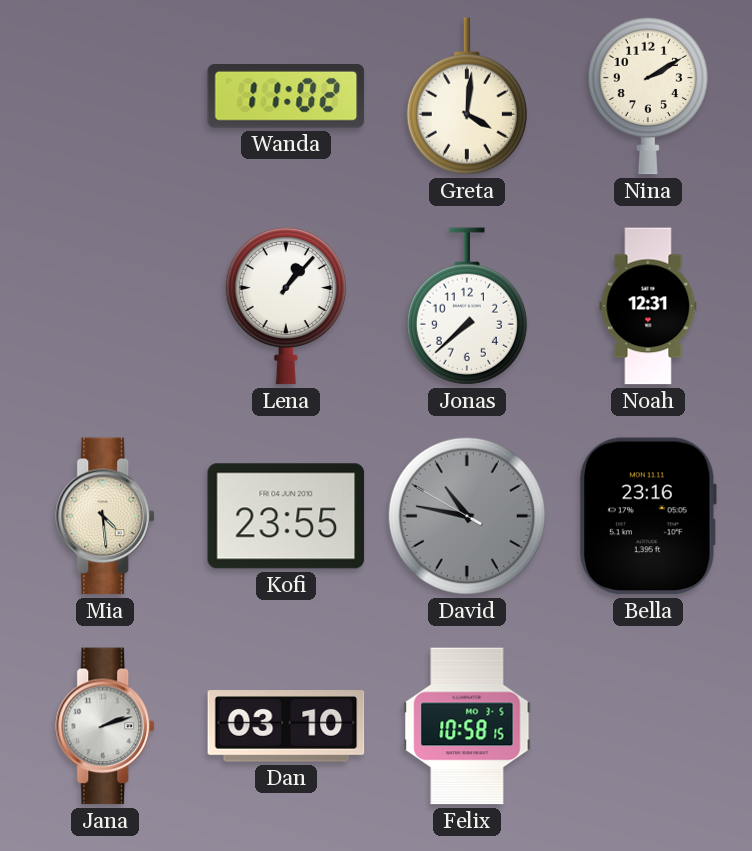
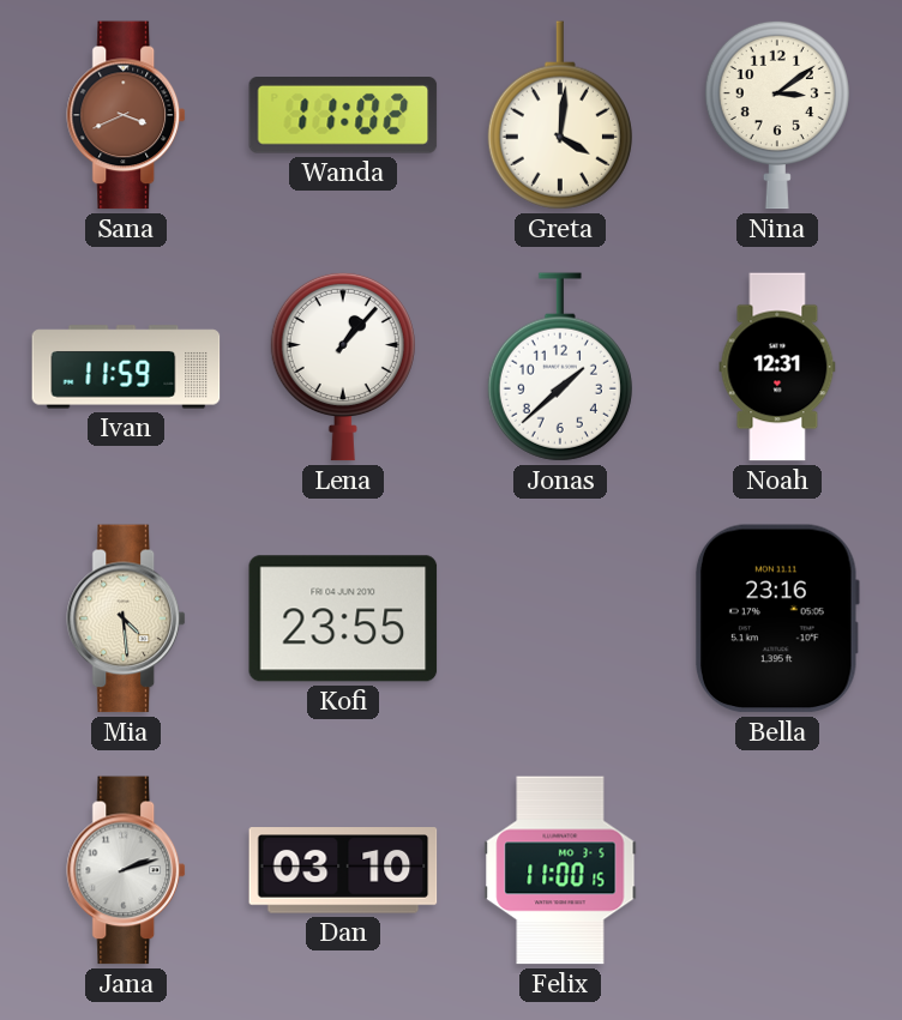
Sana: none -> 3:41
Nina: 2:10 -> 3:09
Ivan: none -> 11:59
Jonas: 7:38 -> 1:38
David: 10:46 -> none
Felix: 10:58 -> 11:00
